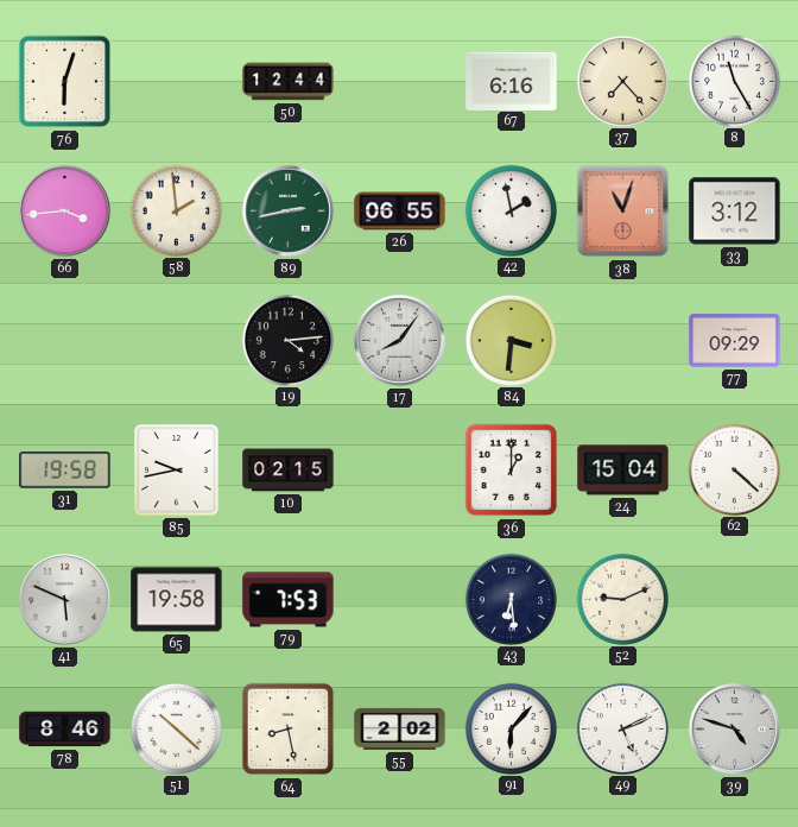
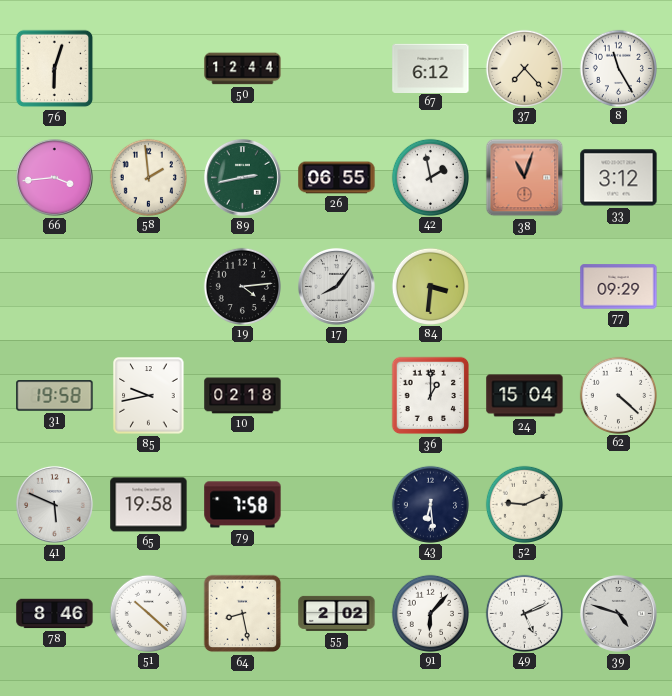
67: 6:16 -> 6:12
10: 02:15 -> 02:18
79: 7:53 -> 7:58
